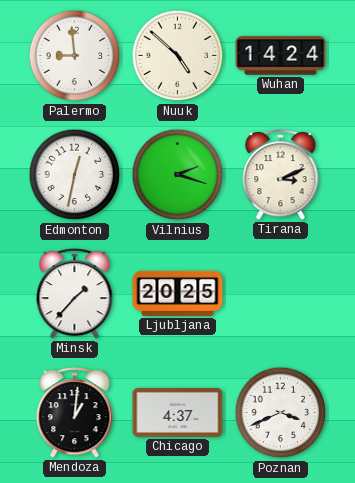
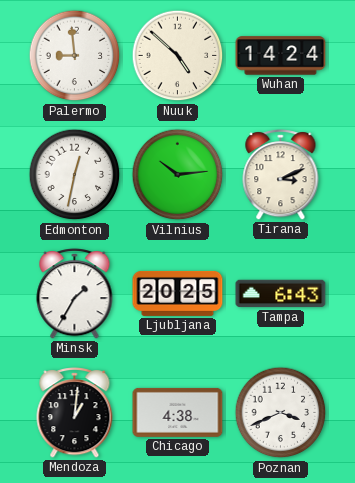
Vilnius: 2:18 -> 10:14
Minsk: 1:37 -> 1:35
Tampa: none -> 6:43
Chicago: 4:37 -> 4:38
